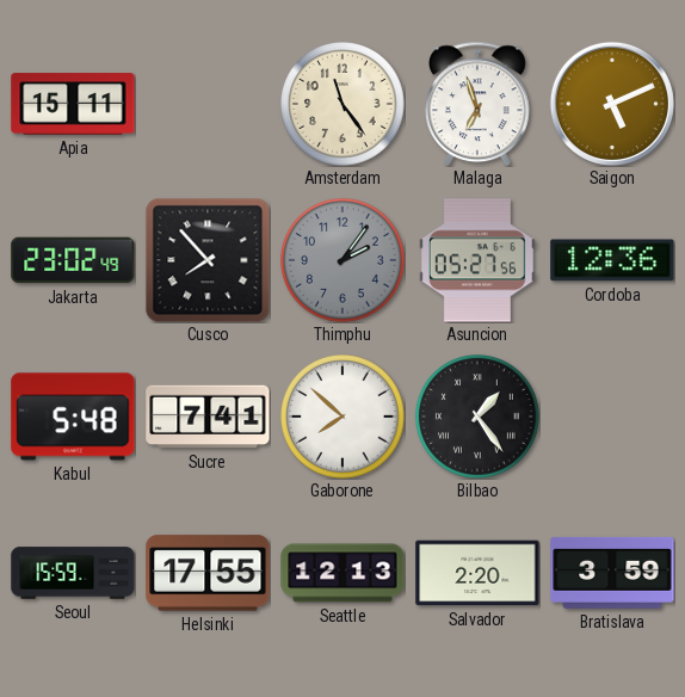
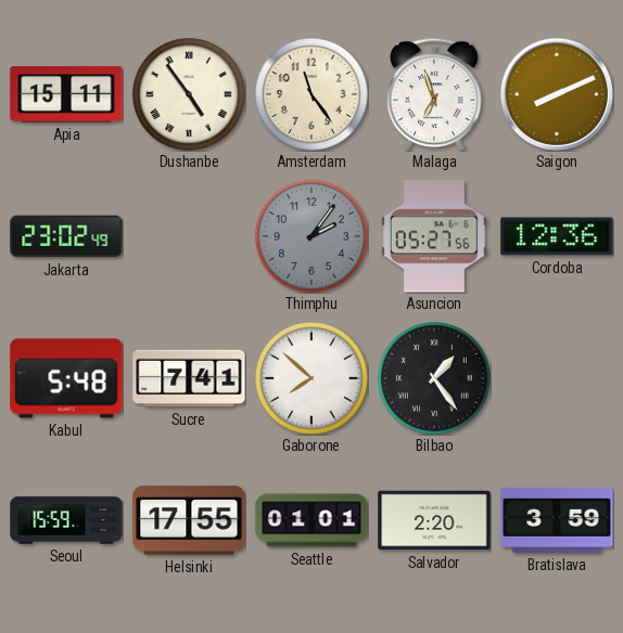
Dushanbe: none -> 4:54
Saigon: 5:11 -> 8:11
Cusco: 7:53 -> none
Seattle: 12:13 -> 01:01
